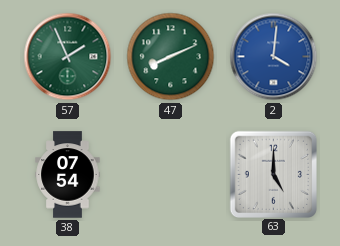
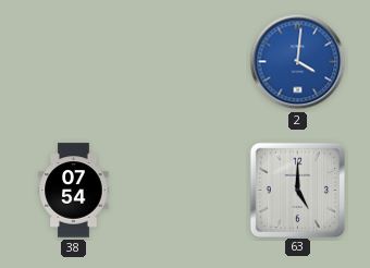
57: 1:56 -> none
47: 8:11 -> none
